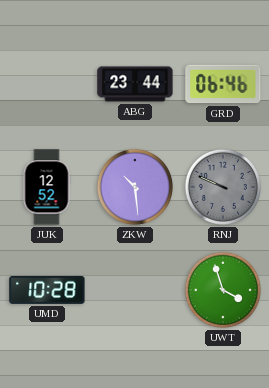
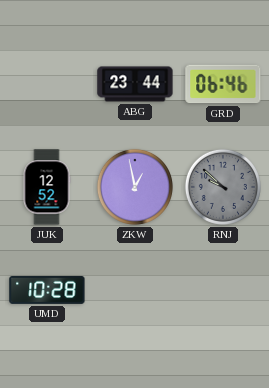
ZKW: 10:29 -> 12:58
RNJ: 9:49 -> 9:52
UWT: 3:57 -> none
